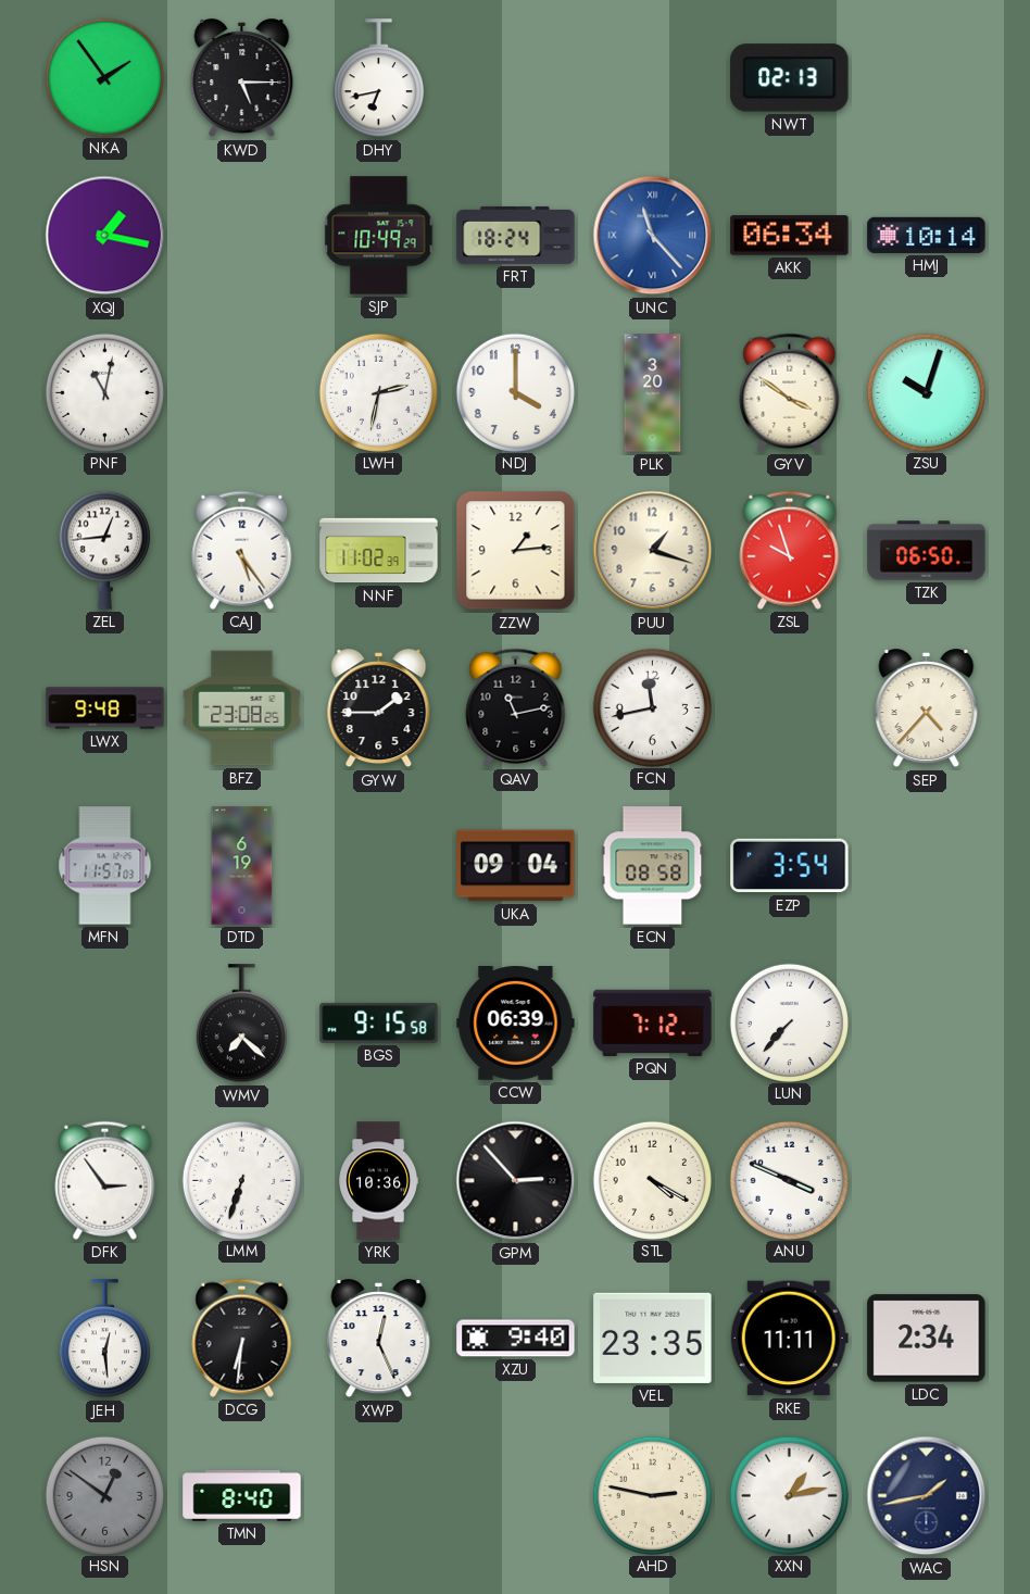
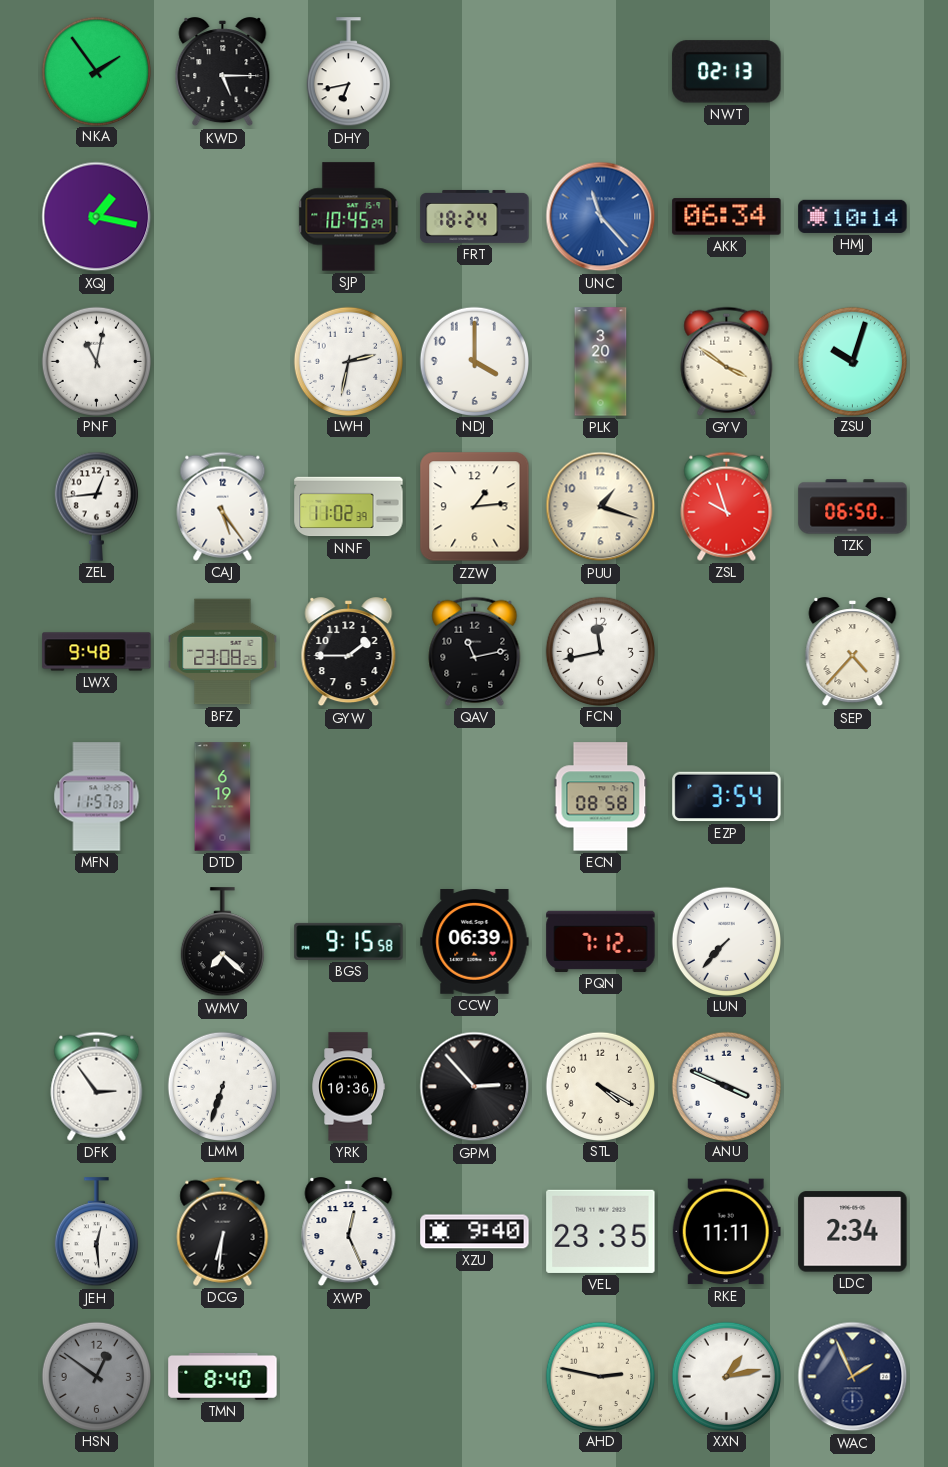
SJP: 10:49 -> 10:45
UKA: 09:04 -> none
WAC: 1:43 -> 1:56
